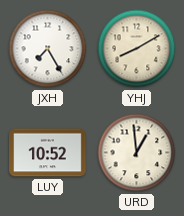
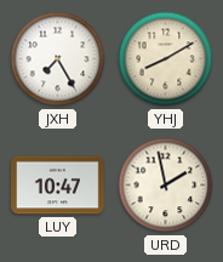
LUY: 10:52 -> 10:47
URD: 12:59 -> 1:58
